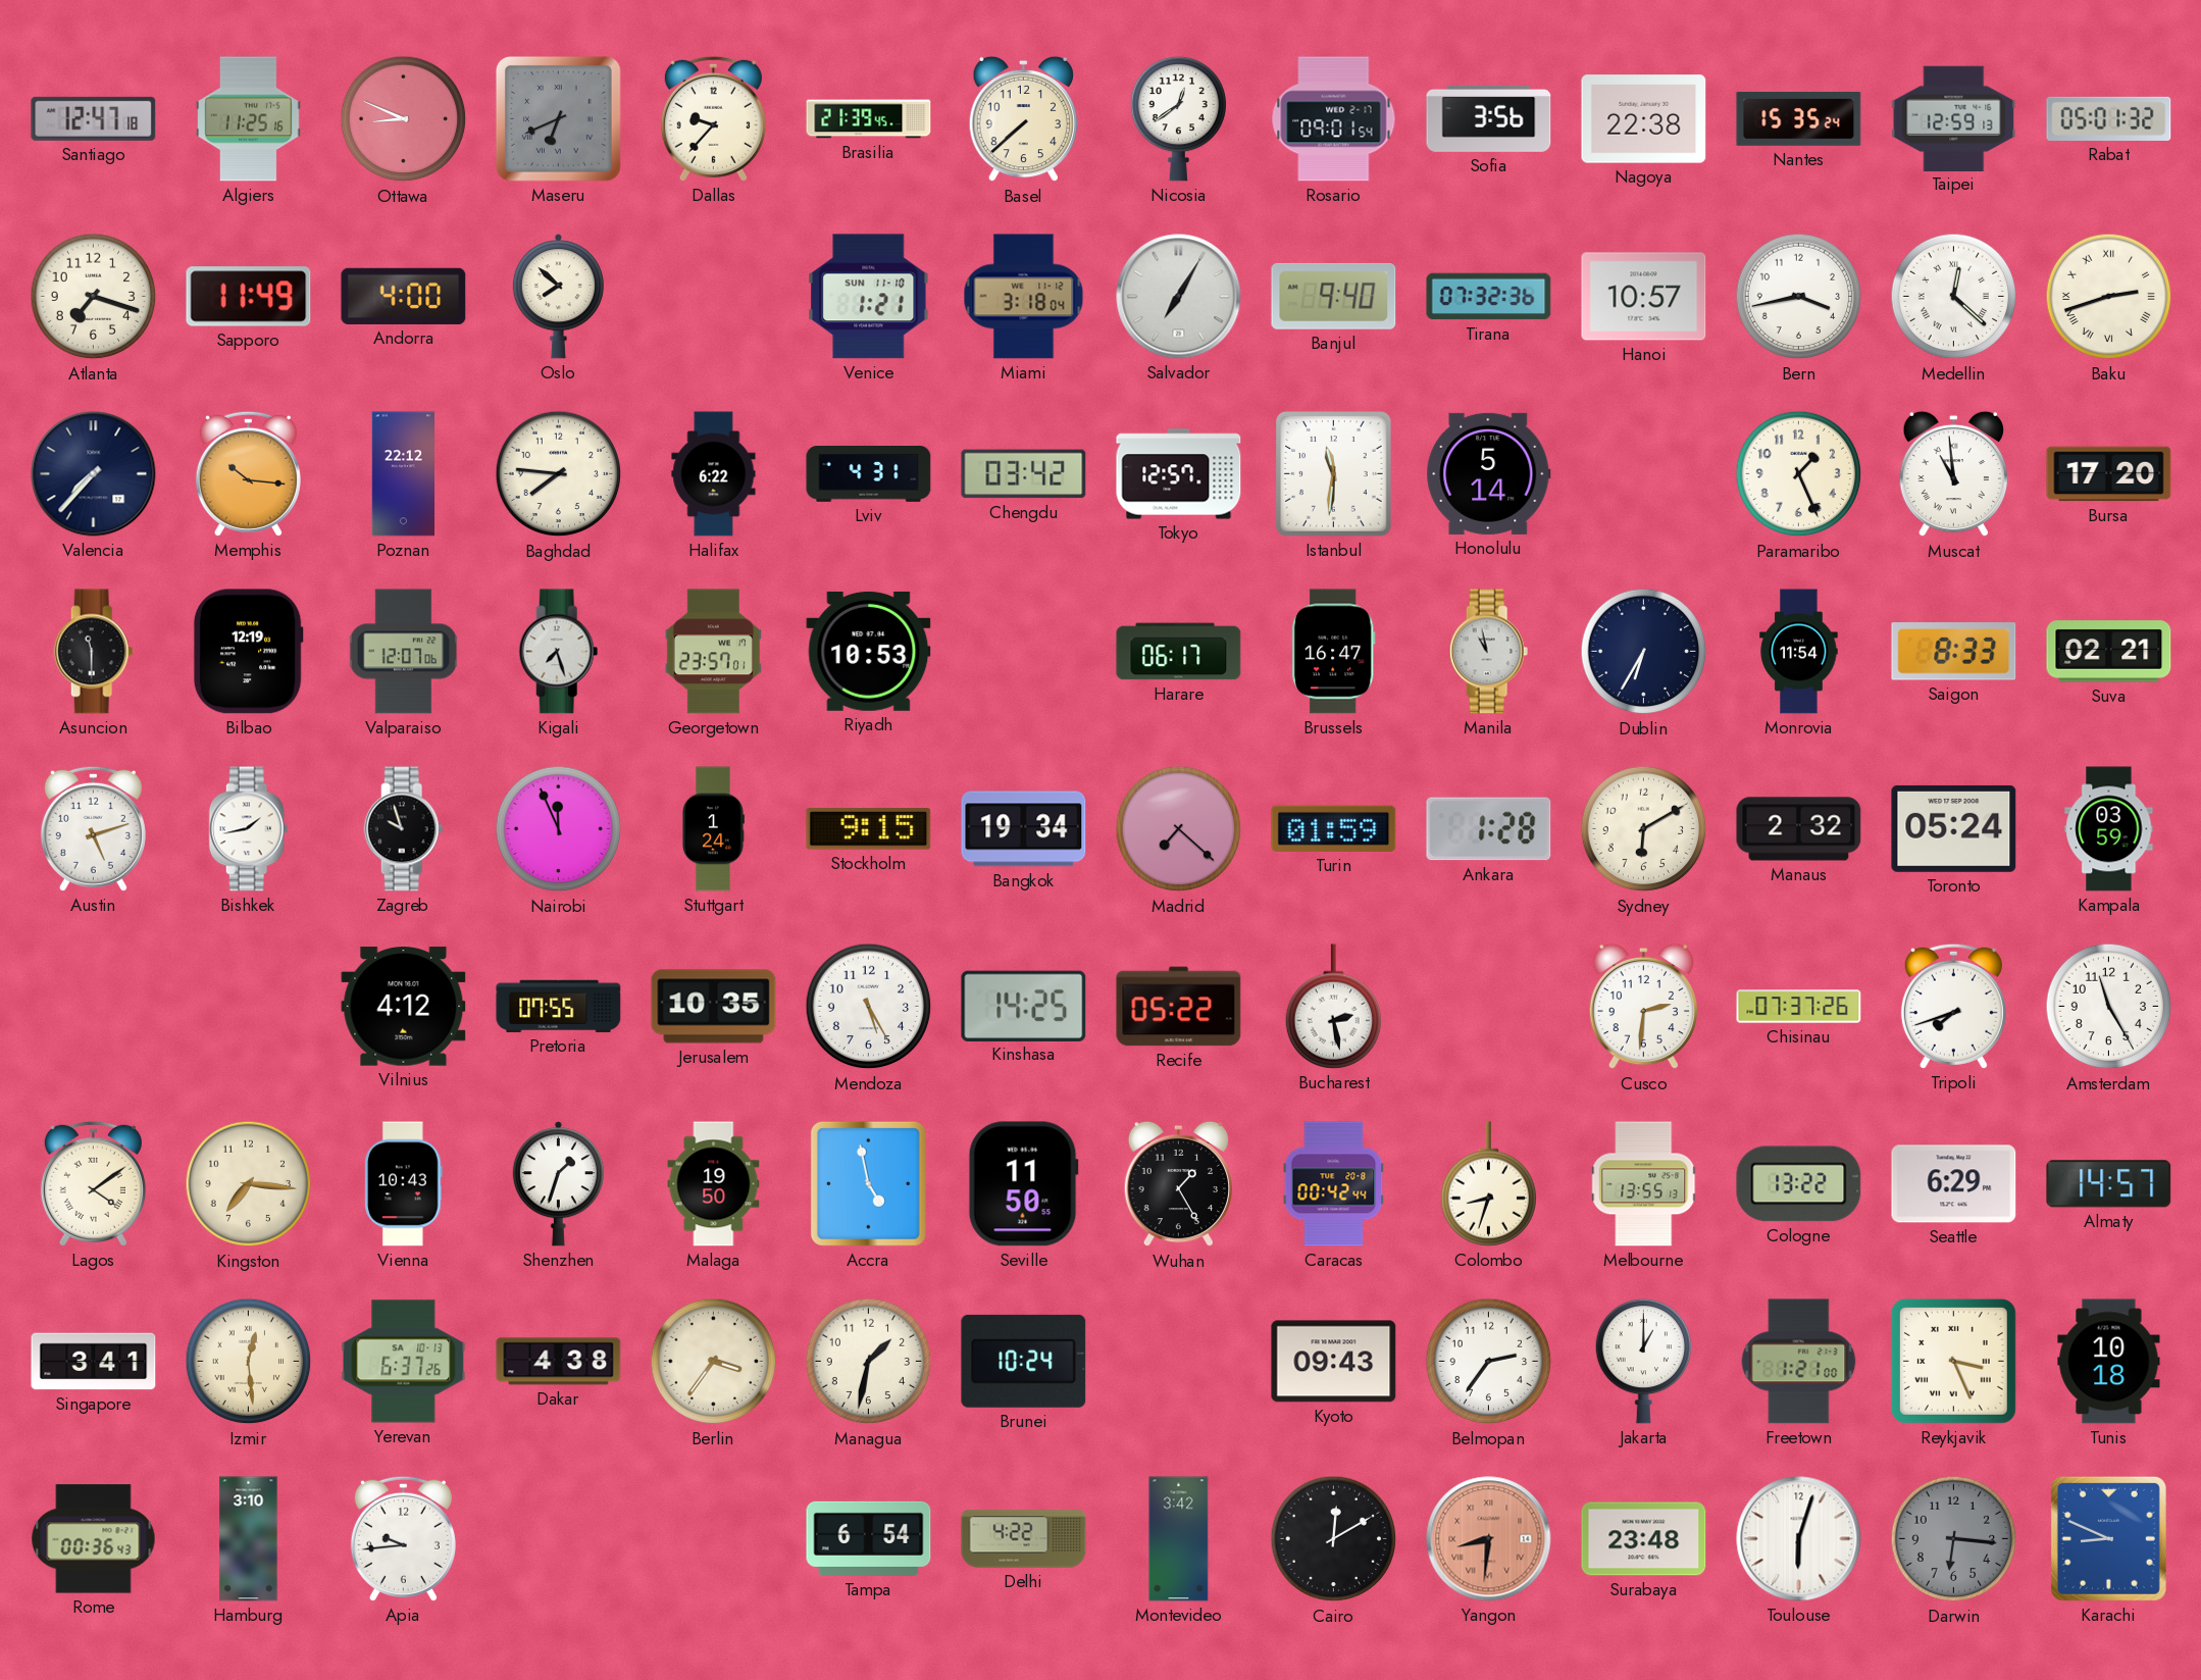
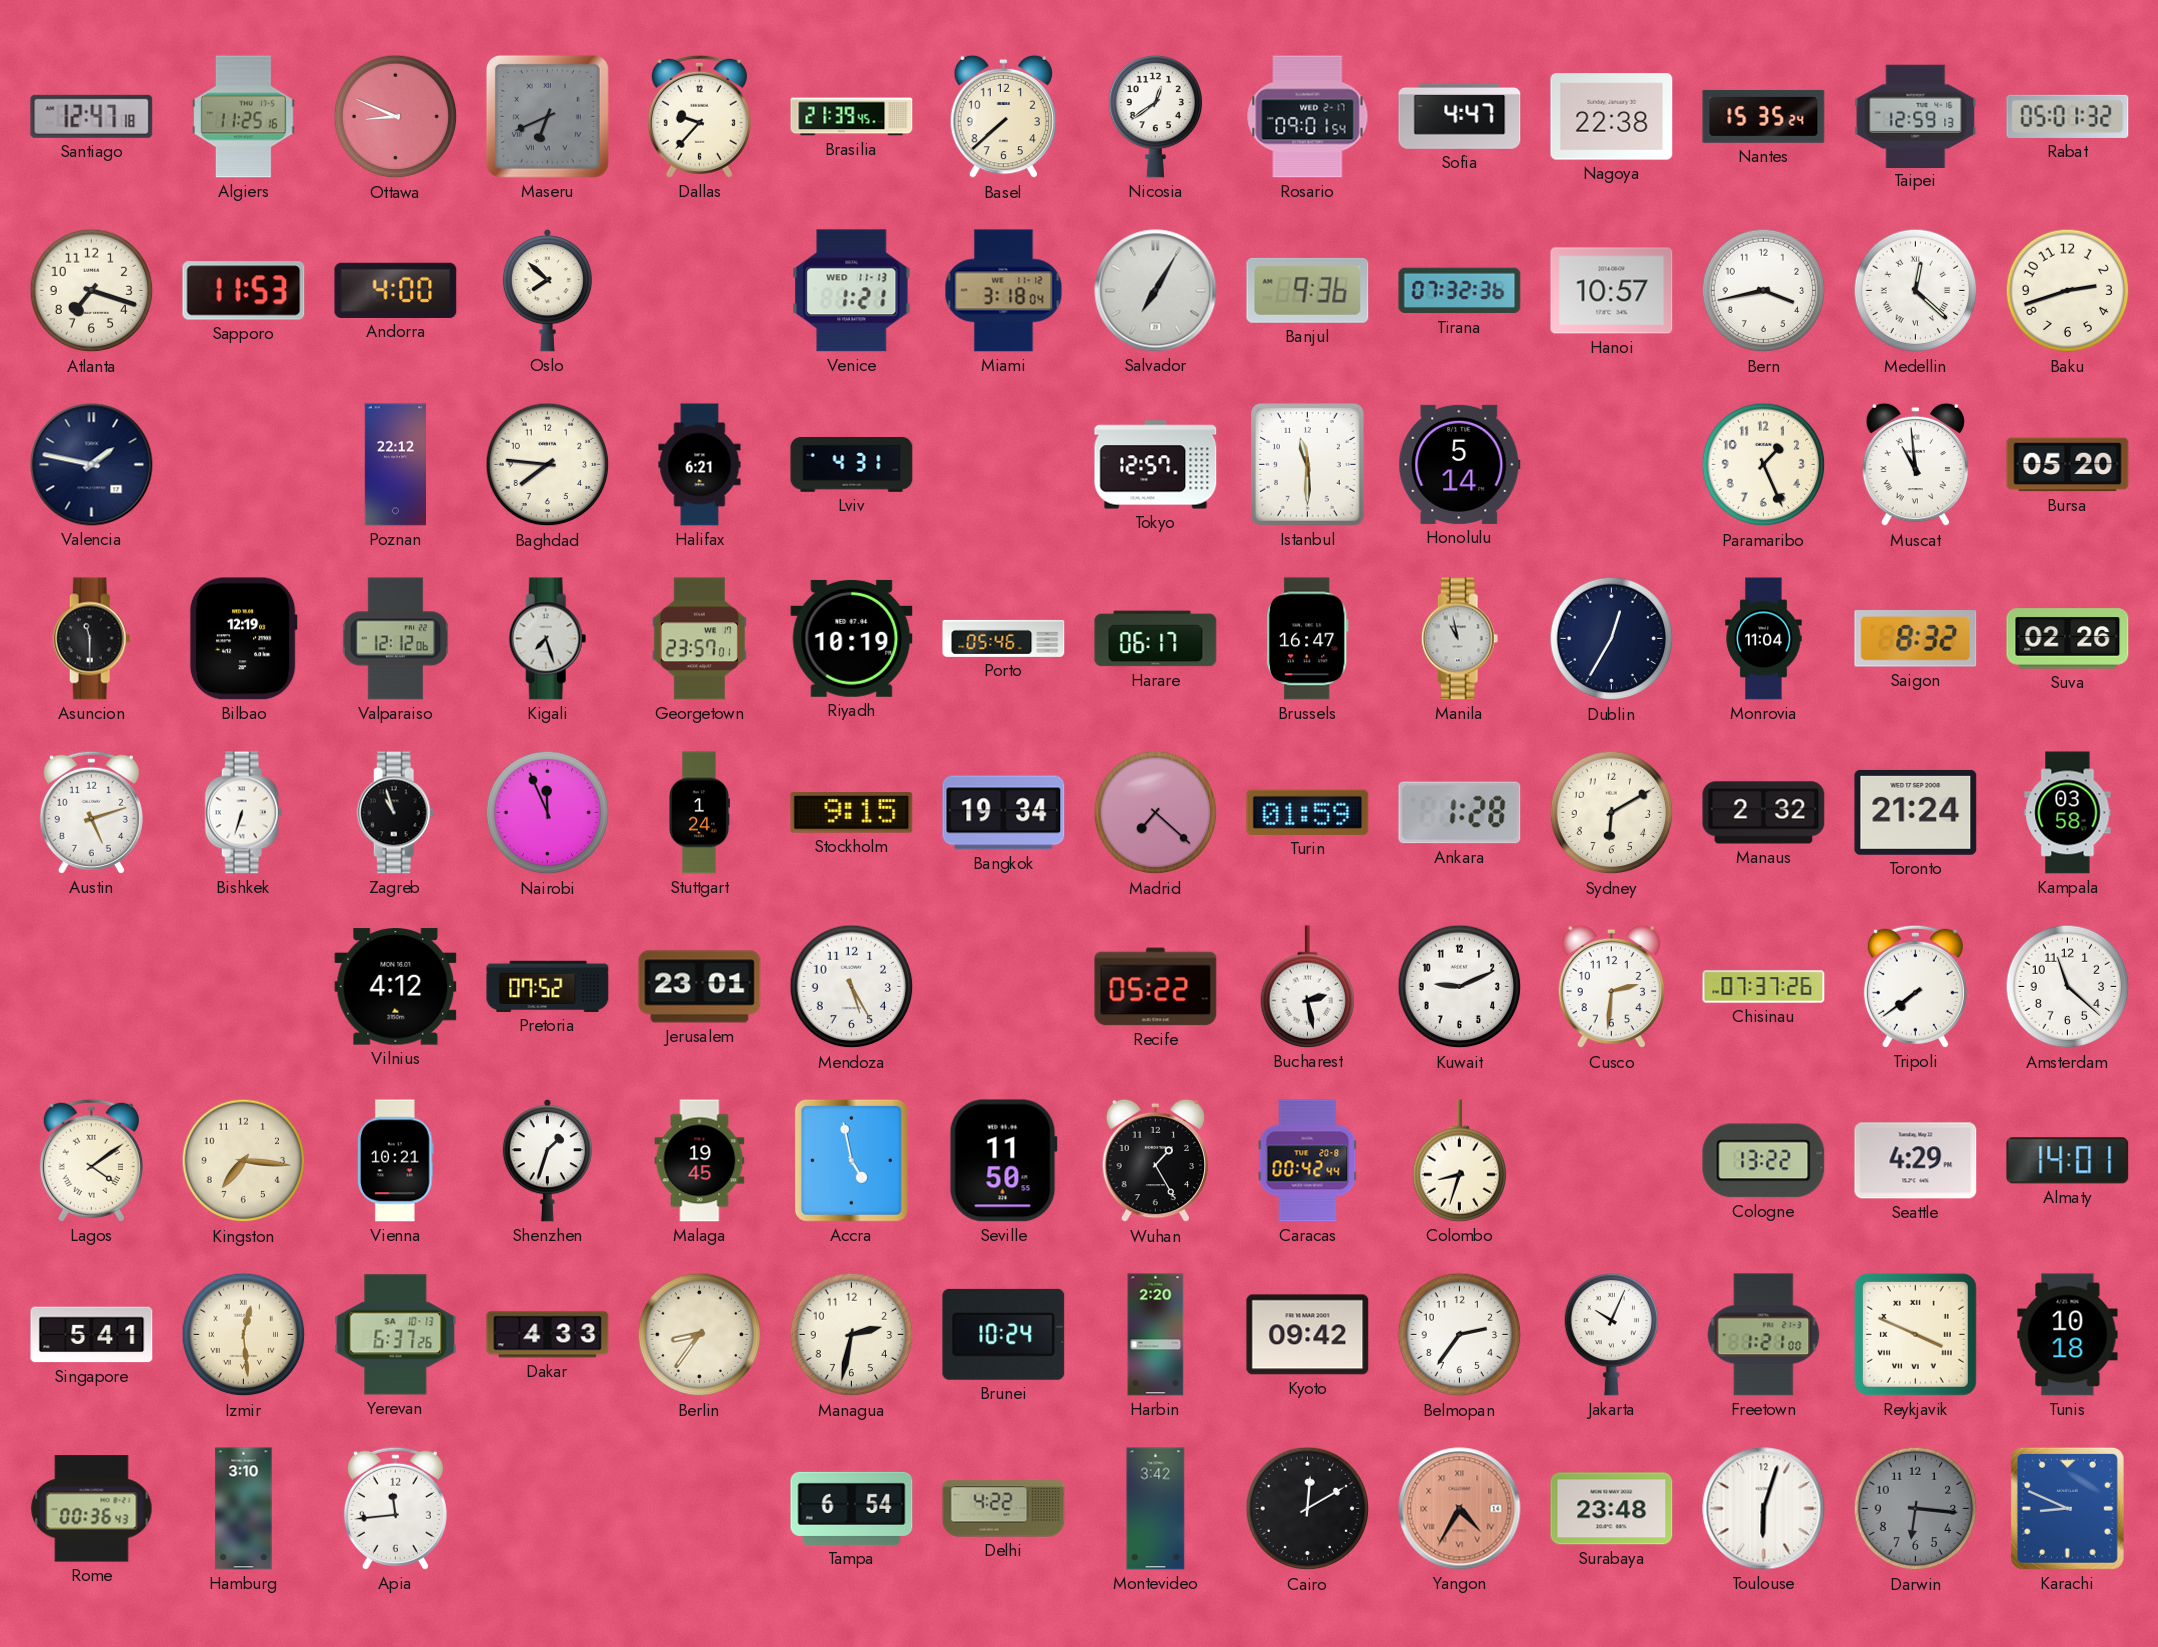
Sofia: 3:56 -> 4:47
Sapporo: 11:49 -> 11:53
Venice date: SUN 11-10 -> WED 11-13
Banjul: 9:40 -> 9:36
Baku numerals: Roman -> Arabic
Valencia: 7:37 -> 1:47
Memphis: 10:16 -> none
Halifax: 6:22 -> 6:21
Chengdu: 03:42 -> none
Istanbul: 11:31 -> 11:30
Bursa: 17:20 -> 05:20
Valparaiso: 12:07 -> 12:12
Riyadh: 10:53 -> 10:19
Porto: none -> 05:46
Dublin: 6:35 -> 12:35
Monrovia: 11:54 -> 11:04
Saigon: 8:33 -> 8:32
Suva: 02:21 -> 02:26
Bishkek: 1:43 -> 6:33
Zagreb: 9:57 -> 10:57
Toronto: 05:24 -> 21:24
Kampala: 03:59 -> 03:58
Pretoria: 07:55 -> 07:52
Jerusalem: 10:35 -> 23:01
Kinshasa: 14:25 -> none
Kuwait: none -> 9:11
Tripoli: 7:42 -> 7:39
Amsterdam: 11:25 -> 11:22
Vienna: 10:43 -> 10:21
Malaga: 19:50 -> 19:45
Melbourne: 13:55 -> none
Seattle: 6:29 -> 4:29
Almaty: 14:57 -> 14:01
Singapore: 3:41 -> 5:41
Dakar: 4:38 -> 4:33
Berlin: 3:36 -> 8:36
Managua: 1:32 -> 2:32
Harbin: none -> 2:20
Kyoto: 09:43 -> 09:42
Jakarta: 1:00 -> 10:04
Reykjavik: 3:26 -> 3:49
Apia: 9:44 -> 11:44
Yangon: 8:31 -> 4:35
